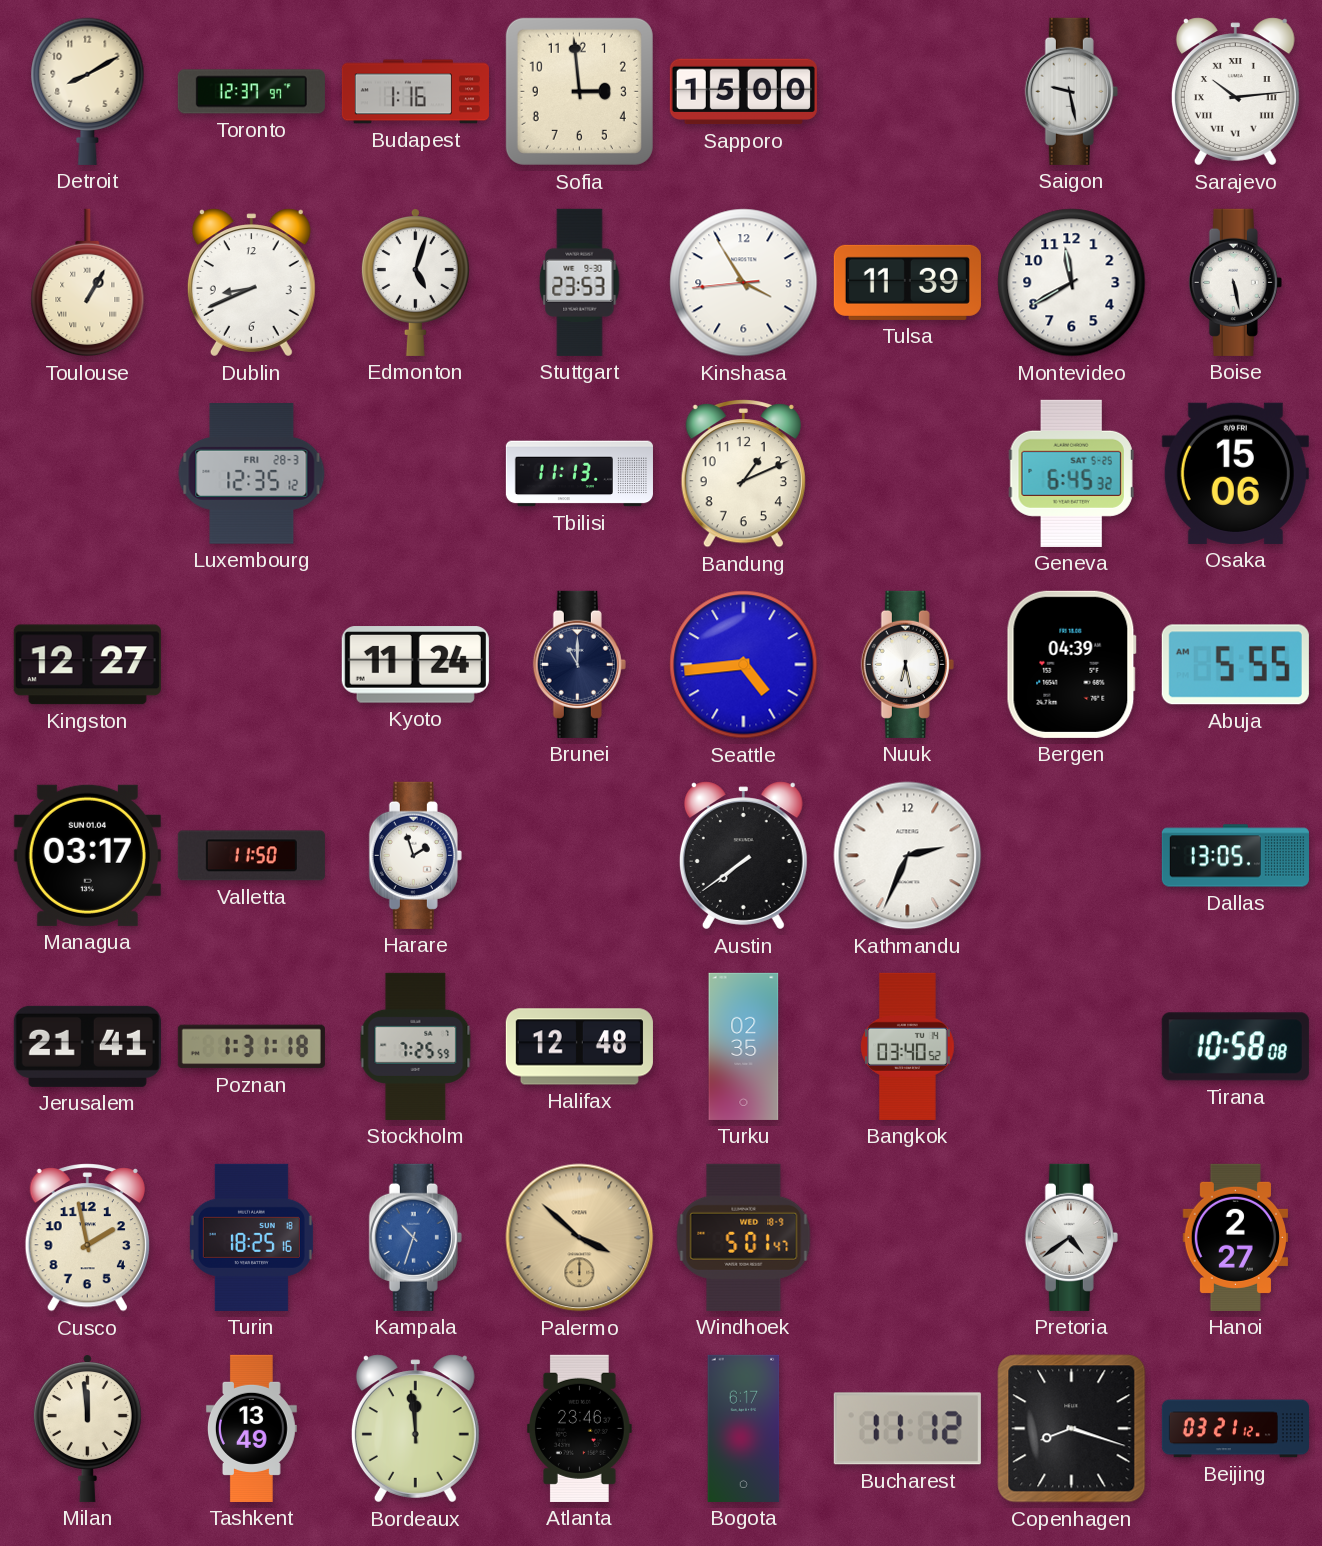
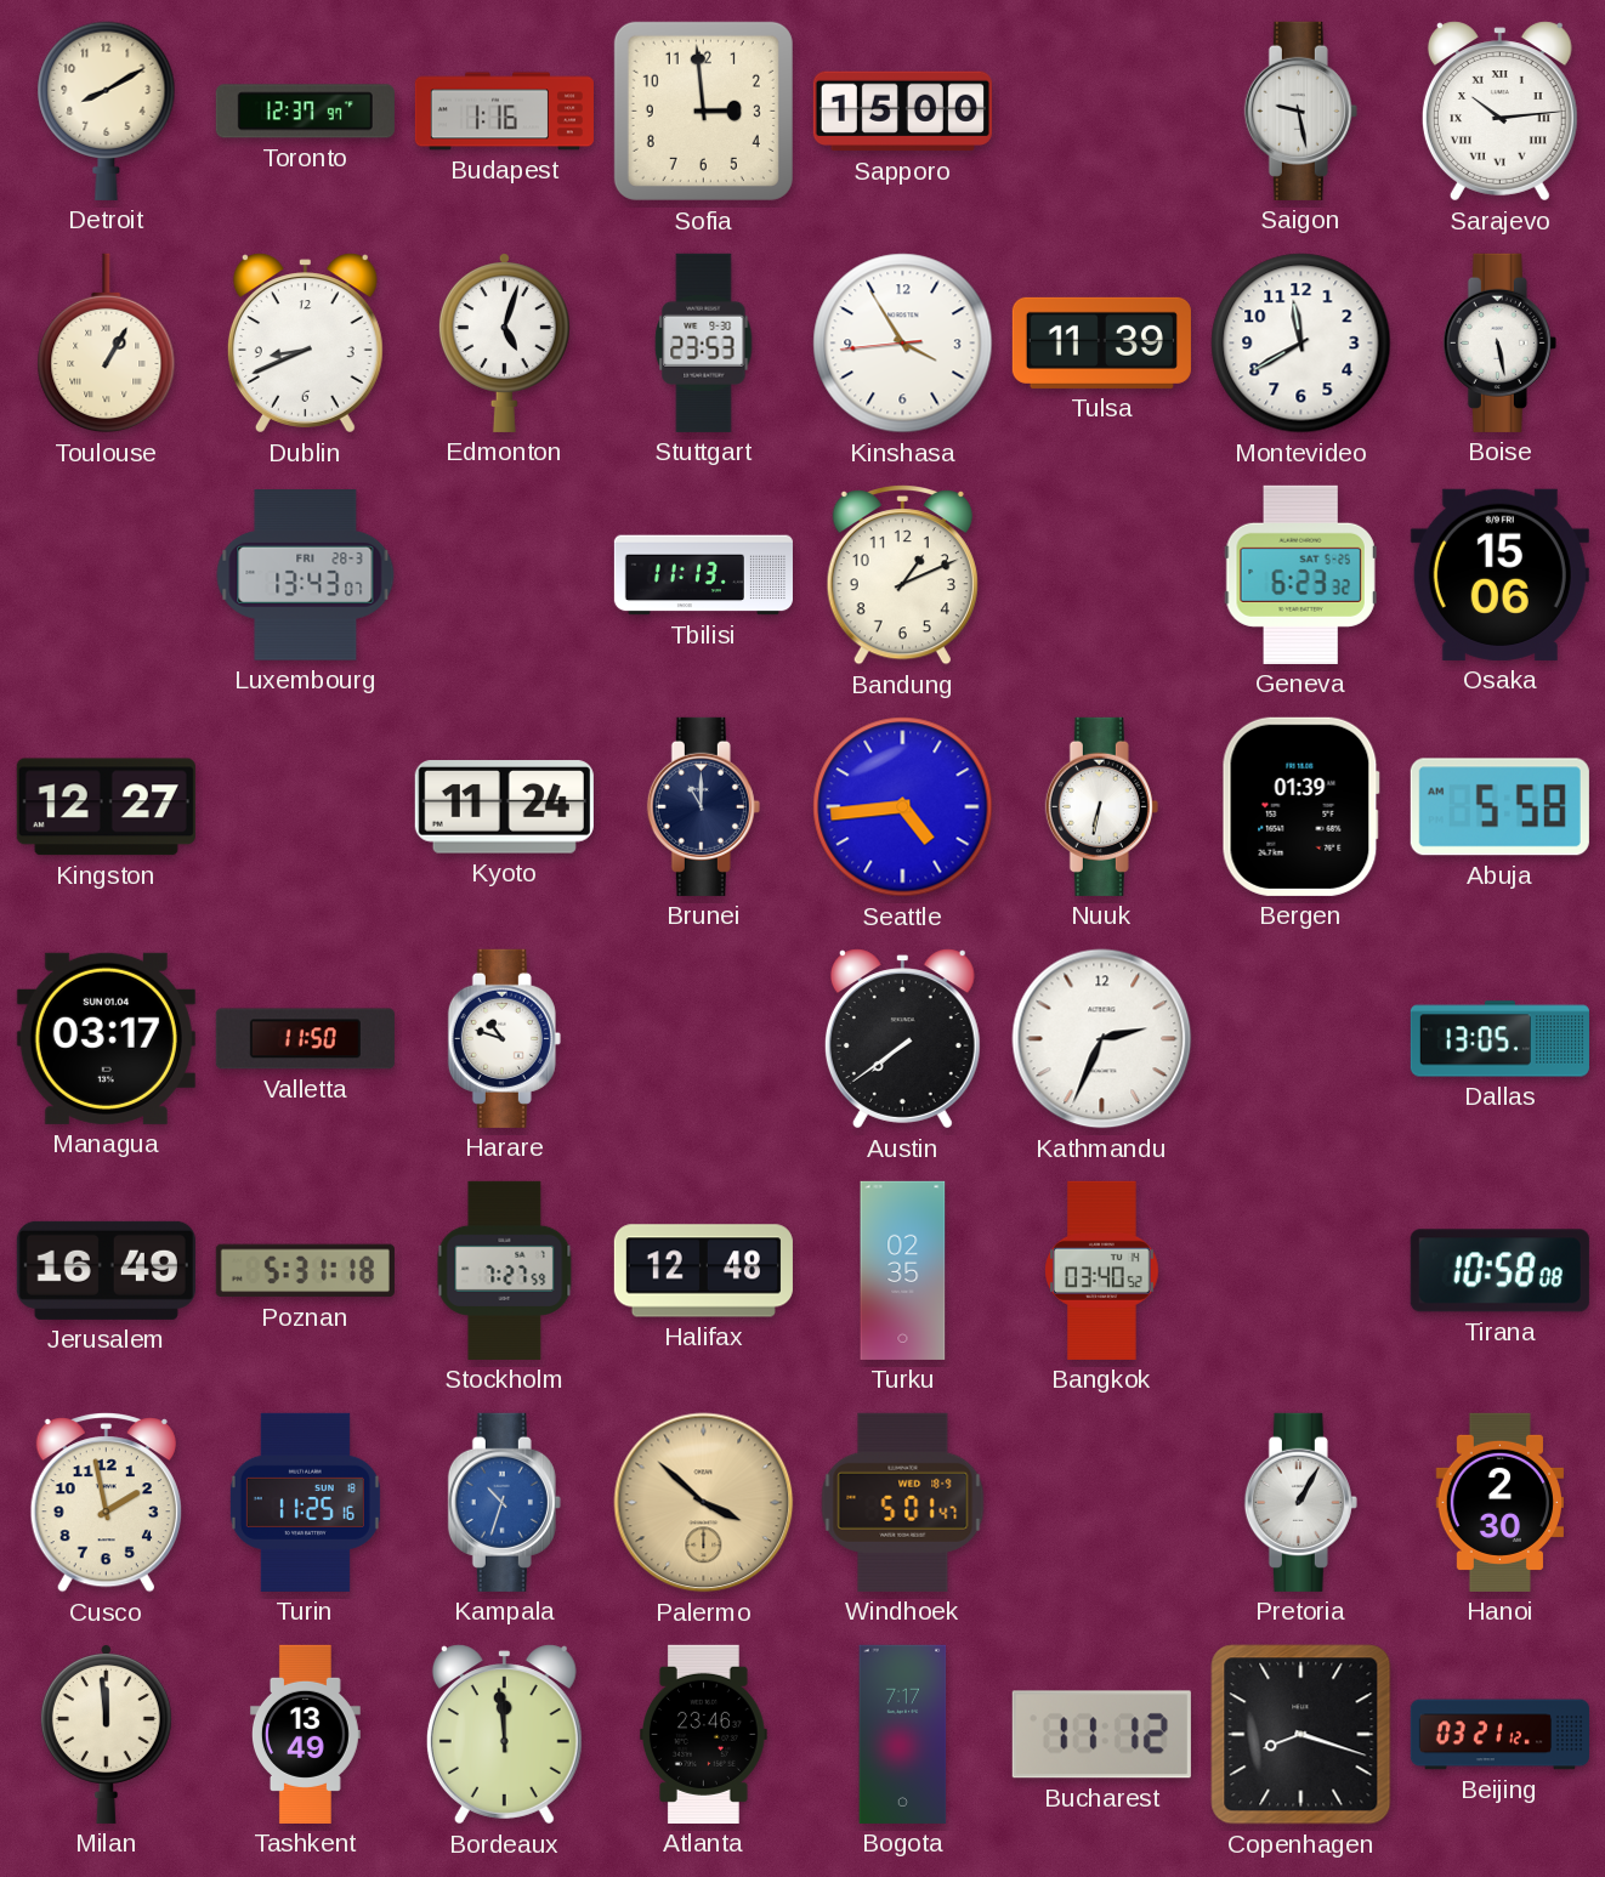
Luxembourg: 12:35 -> 13:43
Geneva: 6:45 -> 6:23
Nuuk: 6:28 -> 6:32
Bergen: 04:39 -> 01:39
Abuja: 5:55 -> 5:58
Harare: 1:57 -> 10:48
Jerusalem: 21:41 -> 16:49
Poznan: 1:31 -> 5:31
Stockholm: 7:25 -> 7:27
Turin: 18:25 -> 11:25
Pretoria: 4:39 -> 1:05
Hanoi: 2:27 -> 2:30
Bogota: 6:17 -> 7:17
